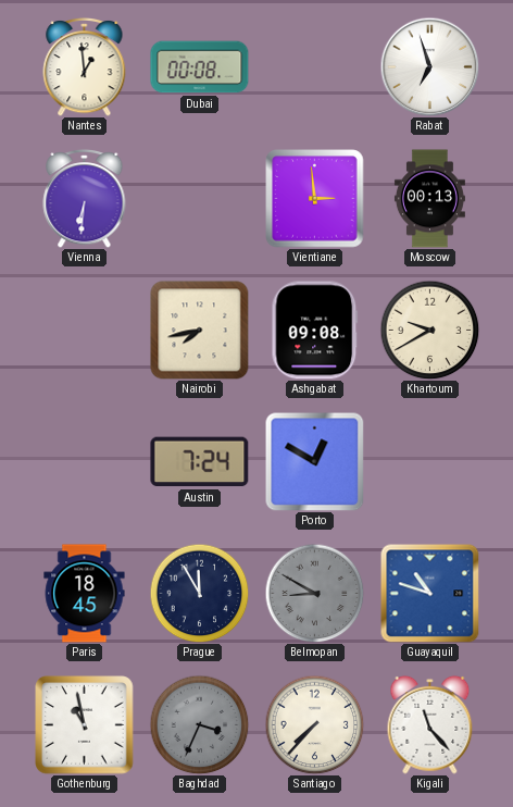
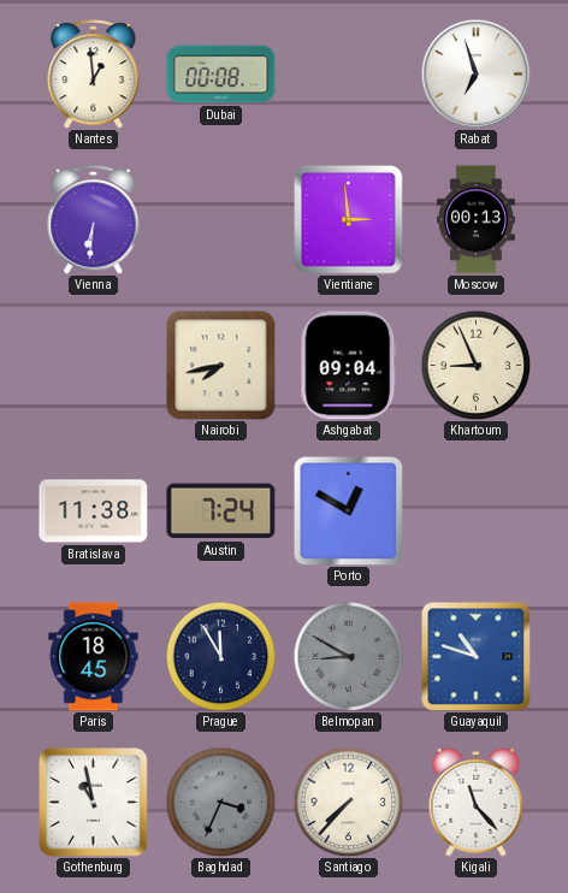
Ashgabat: 09:08 -> 09:04
Khartoum: 9:40 -> 8:56
Bratislava: none -> 11:38
